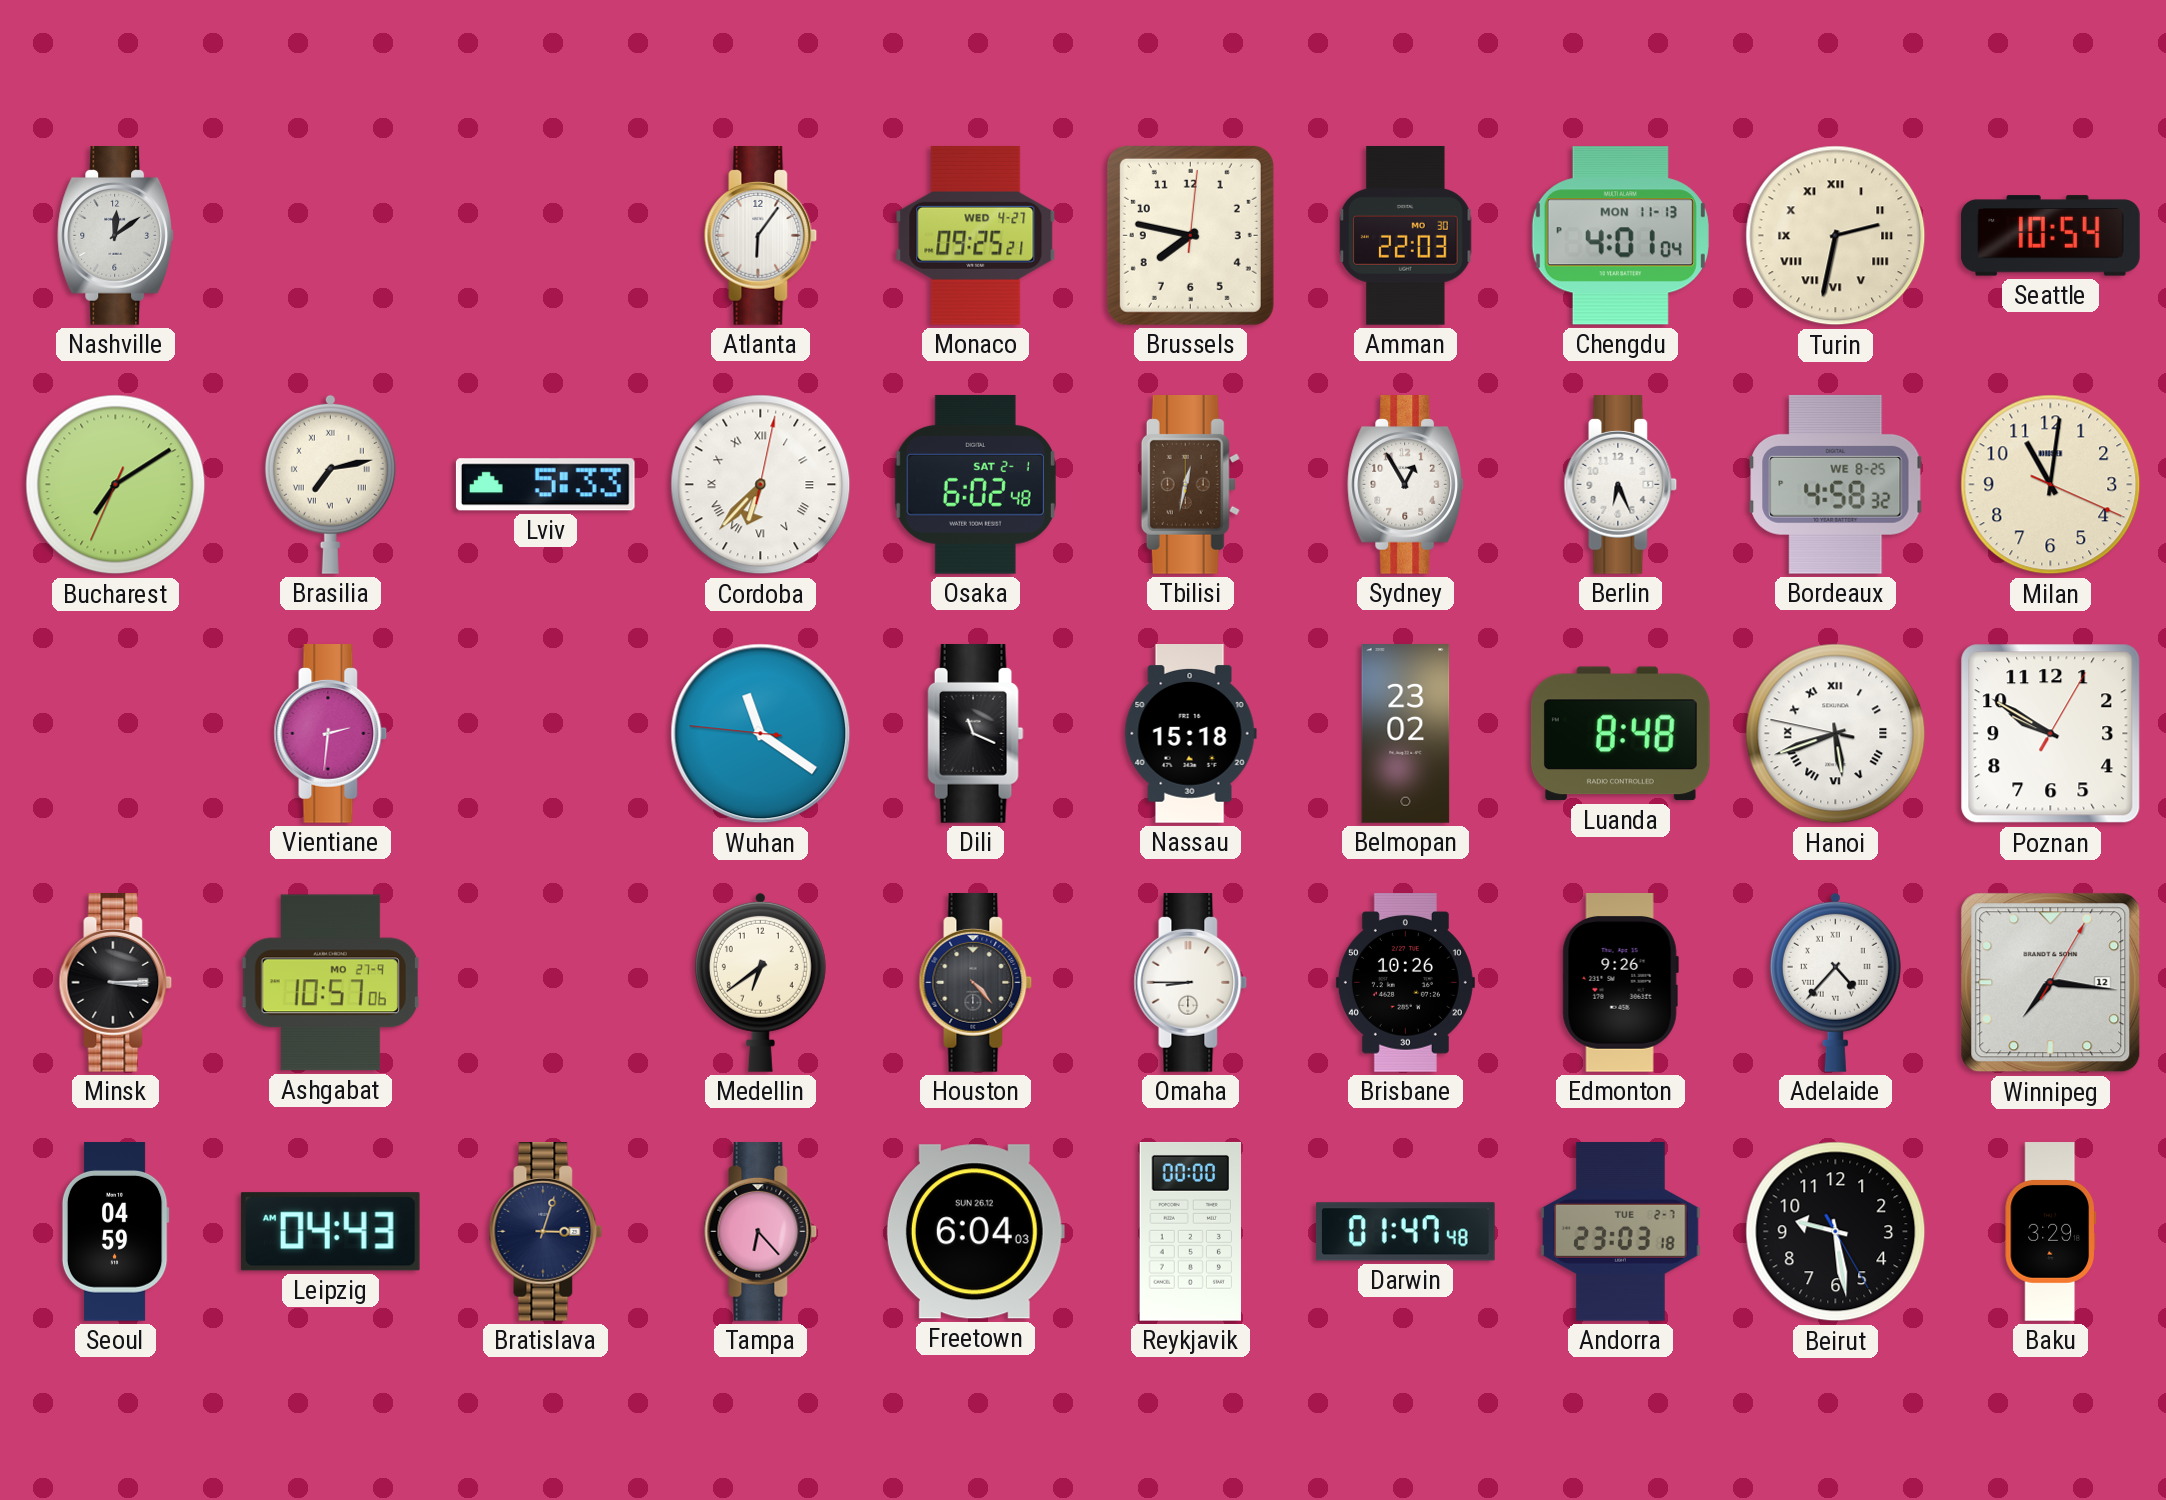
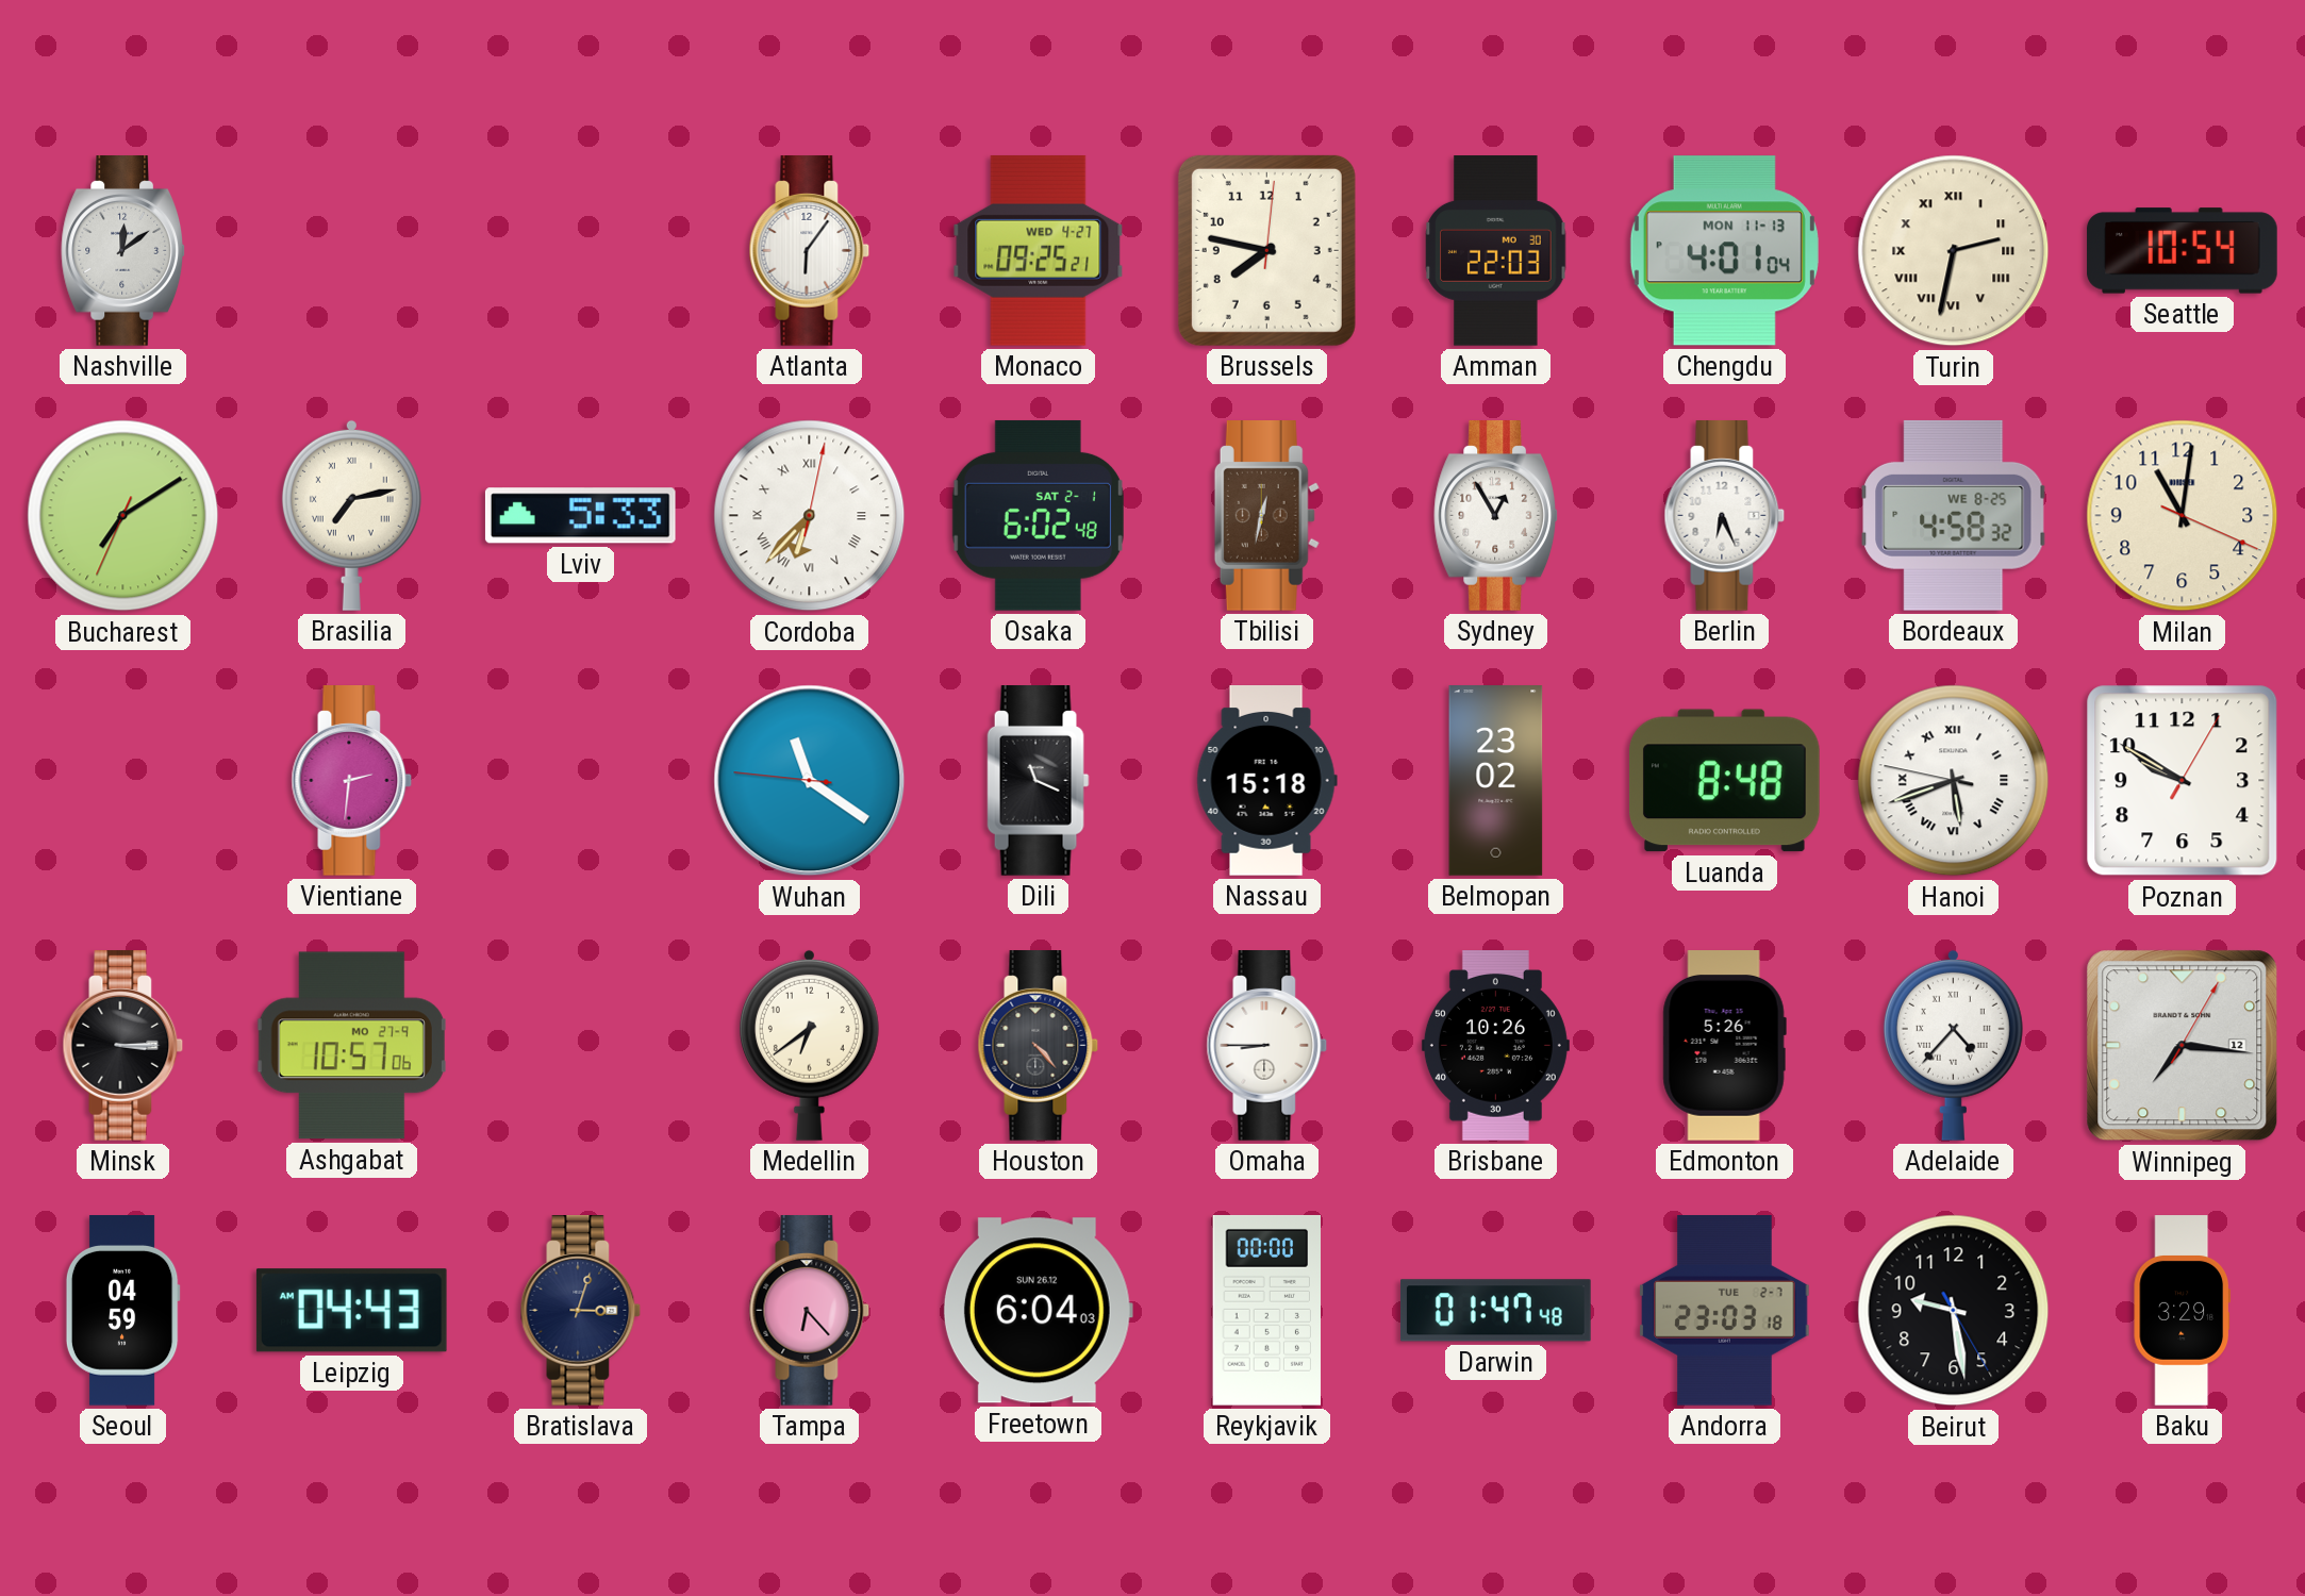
Edmonton: 9:26 -> 5:26
